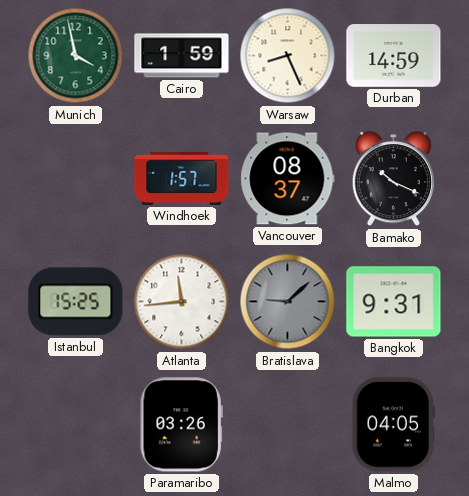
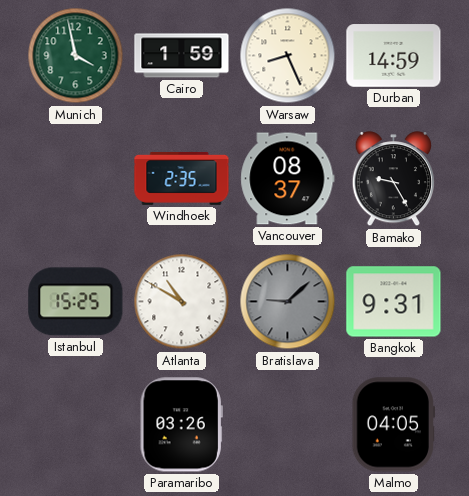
Windhoek: 1:57 -> 2:35
Bamako: 10:19 -> 9:25
Atlanta: 11:44 -> 10:50
